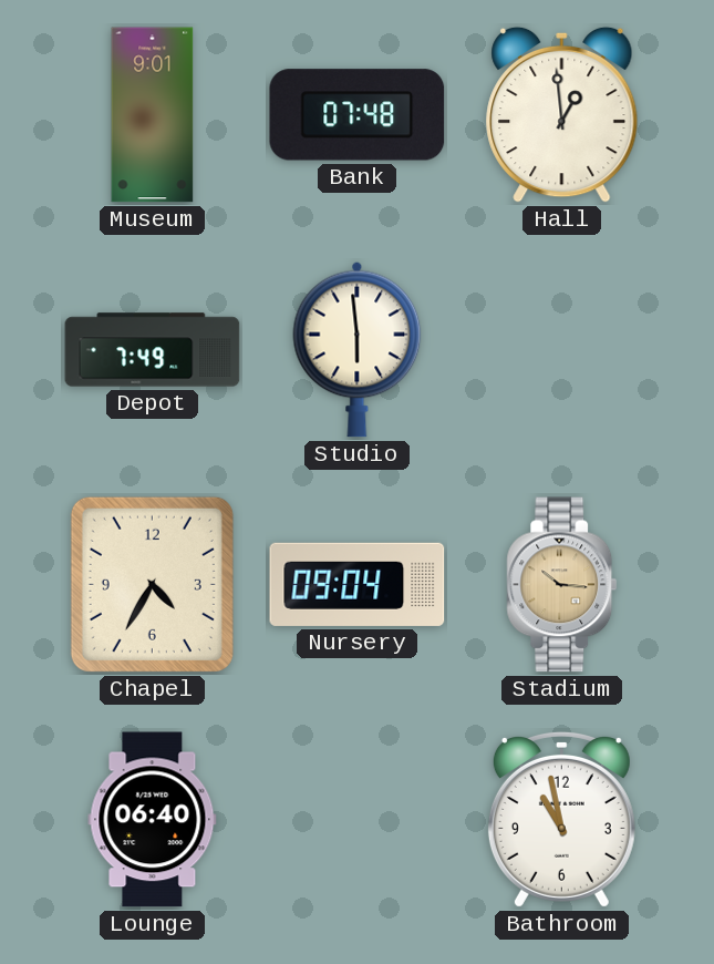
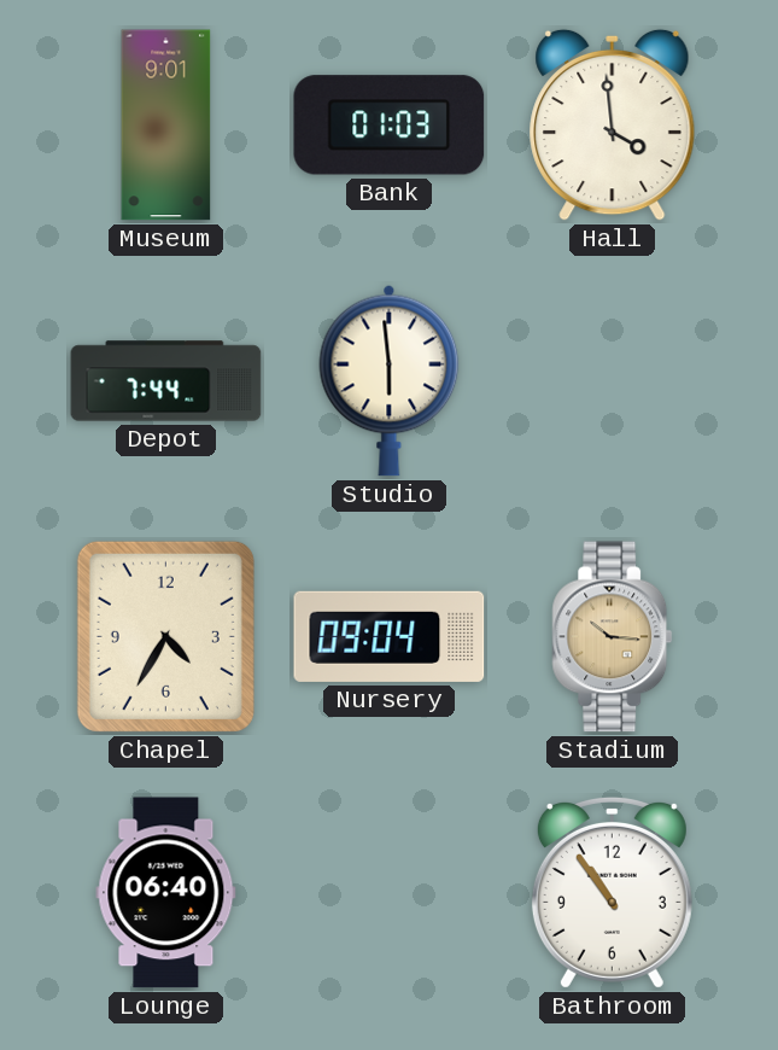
Bank: 07:48 -> 01:03
Hall: 12:59 -> 3:59
Depot: 7:49 -> 7:44
Bathroom: 10:58 -> 10:54
